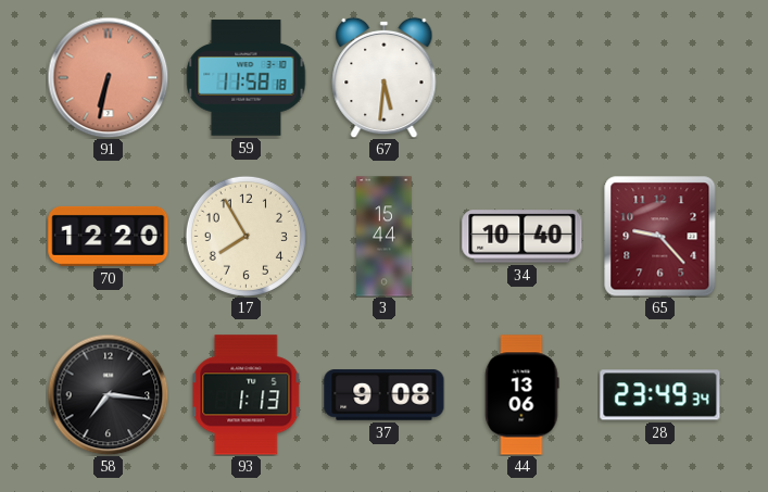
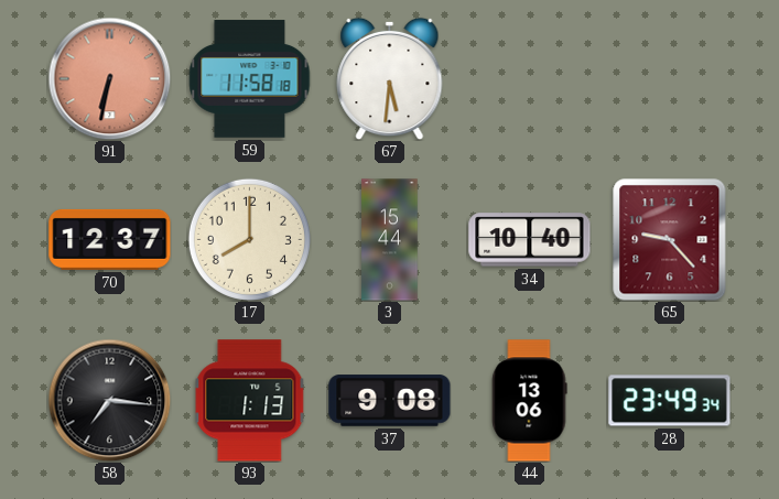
70: 12:20 -> 12:37
17: 7:55 -> 8:00
